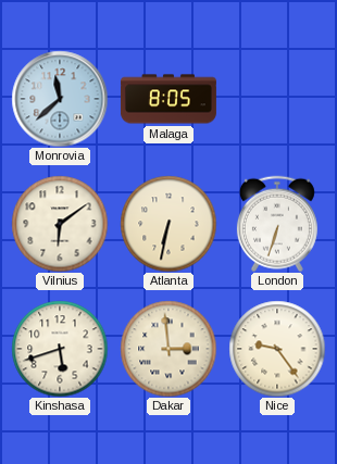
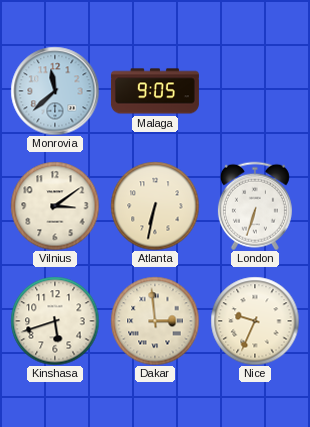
Malaga: 8:05 -> 9:05
Vilnius: 6:09 -> 3:09
Nice: 9:24 -> 9:34
